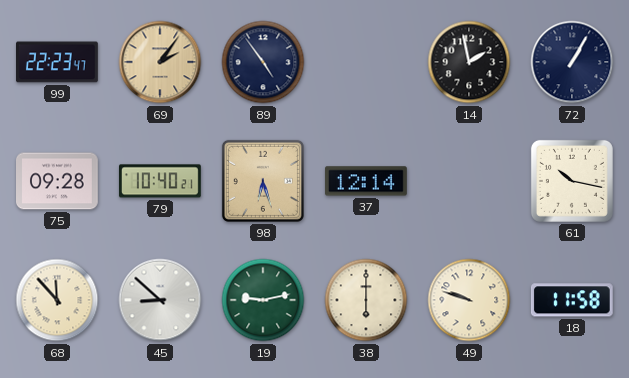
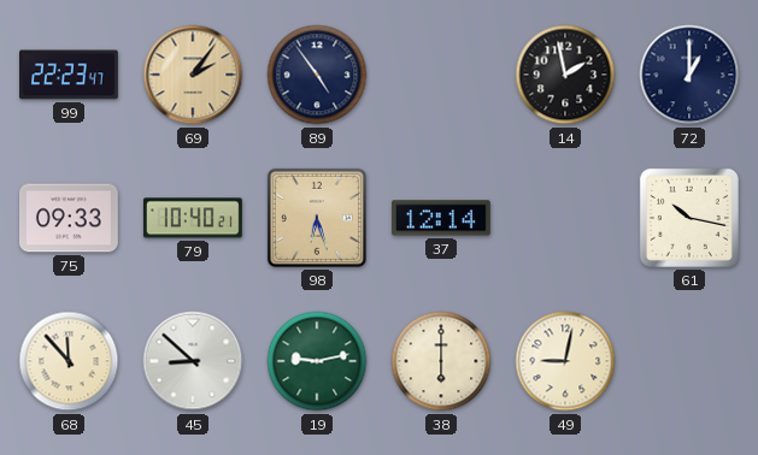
72: 1:05 -> 1:00
75: 09:28 -> 09:33
49: 9:48 -> 9:02
18: 11:58 -> none
